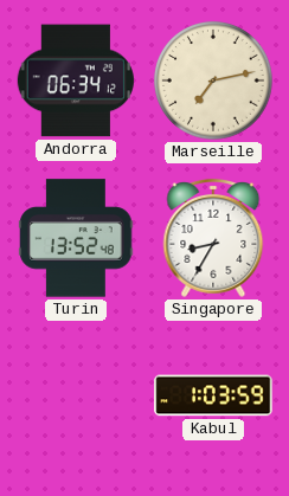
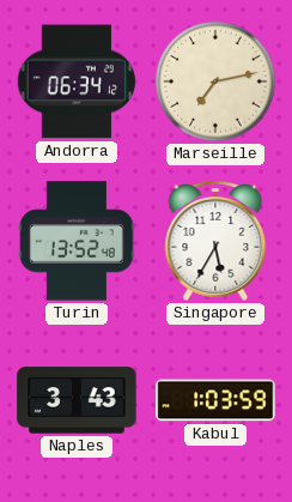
Singapore: 8:35 -> 5:35
Naples: none -> 3:43
